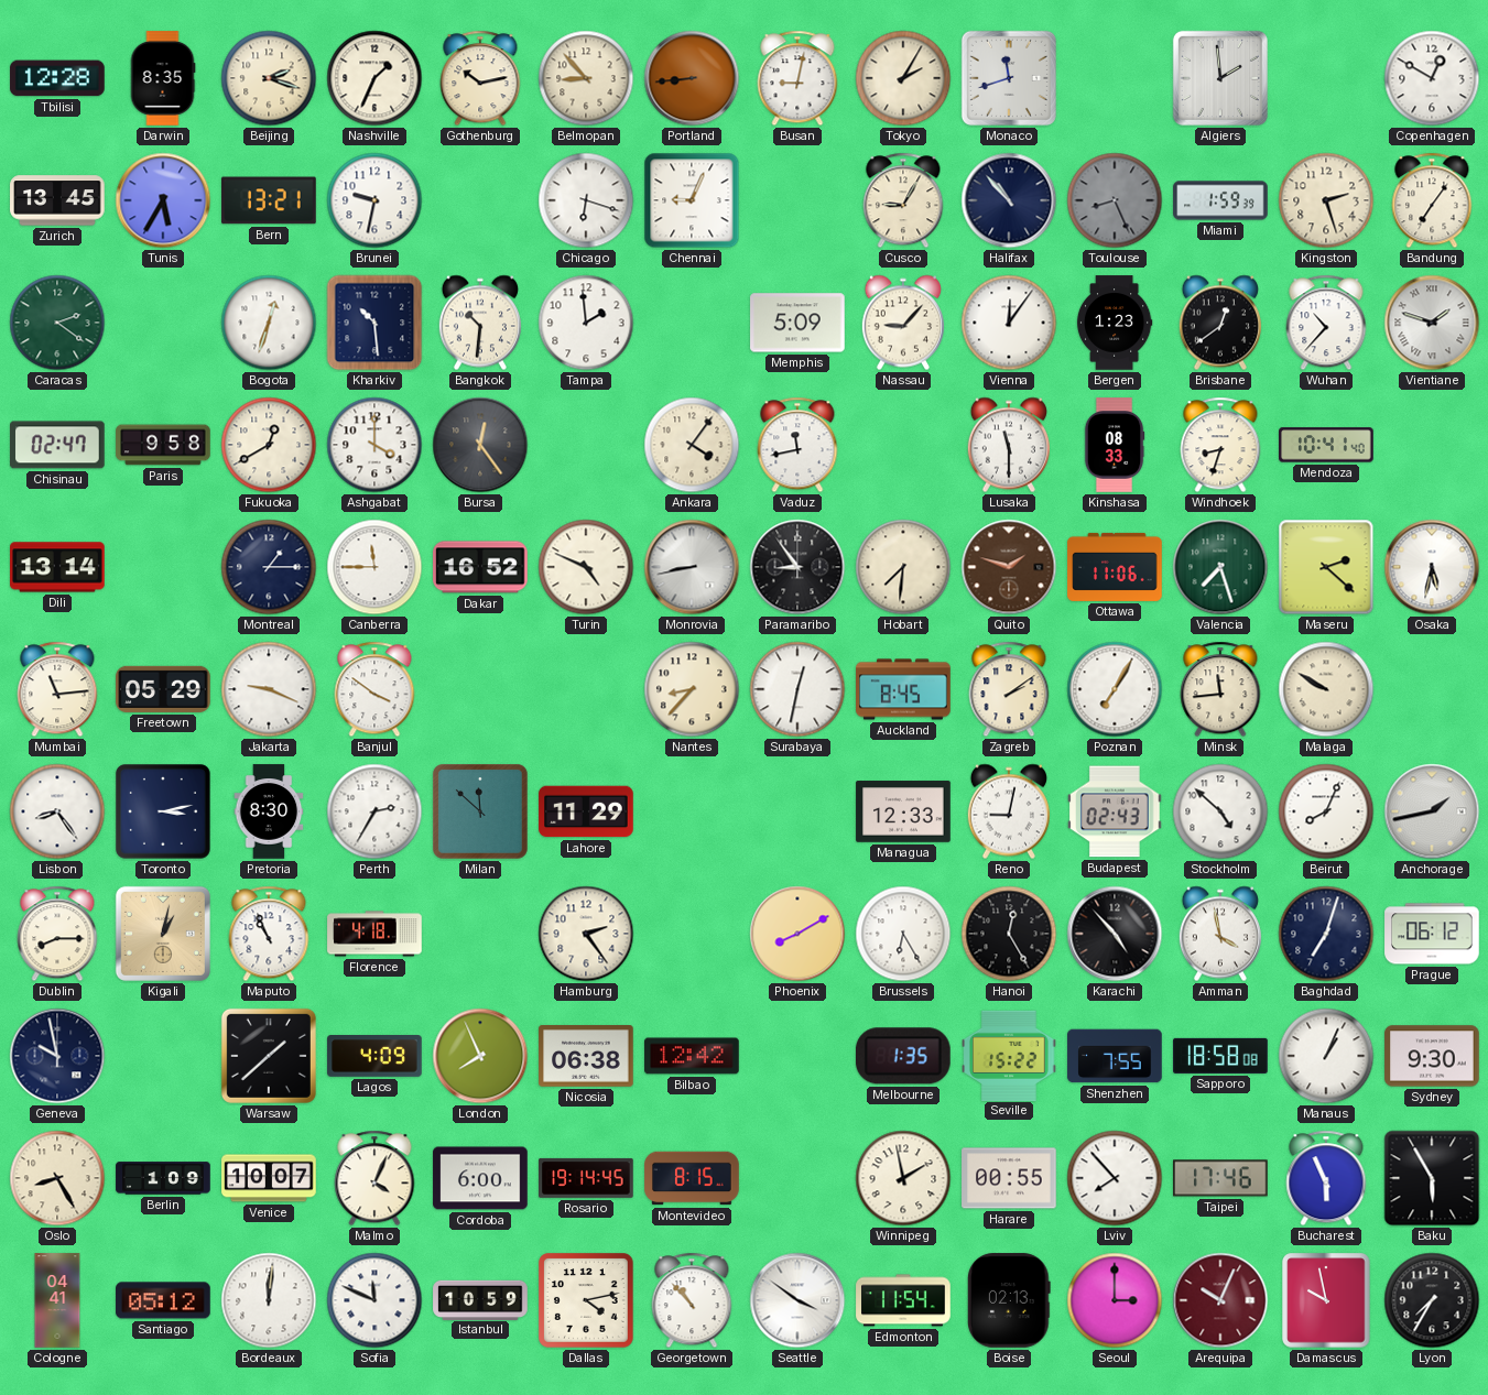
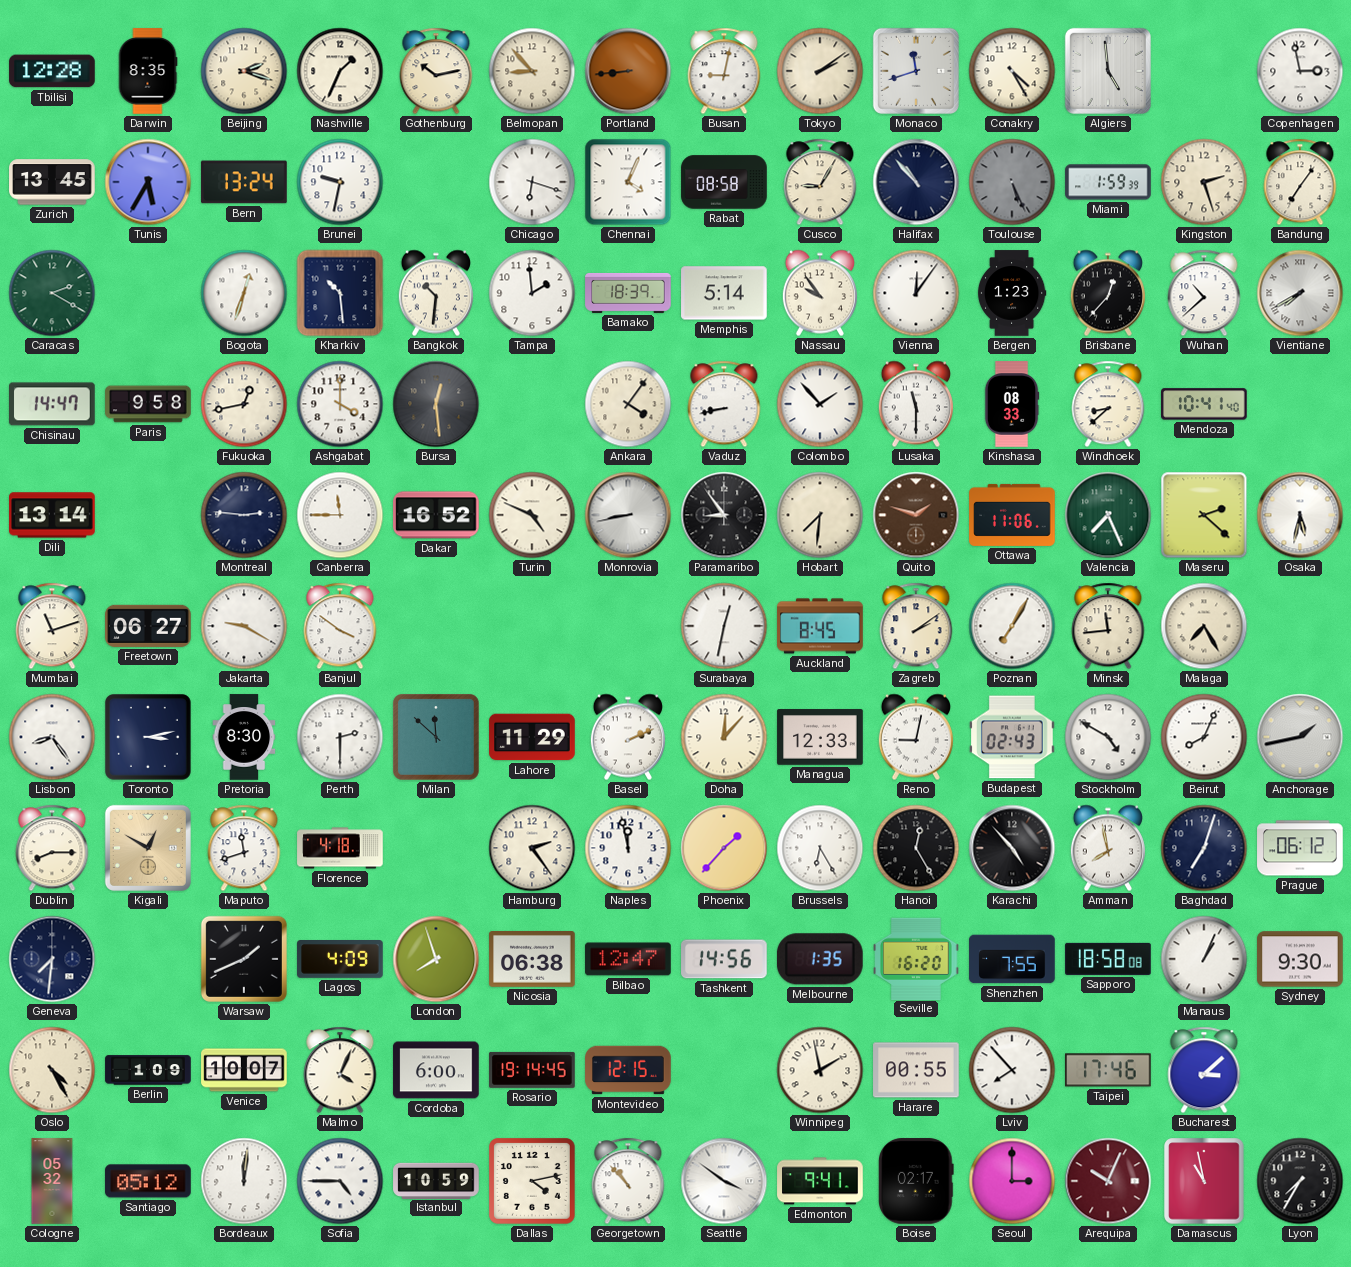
Tokyo: 2:05 -> 2:09
Conakry: none -> 4:25
Algiers: 1:59 -> 4:59
Copenhagen: 12:50 -> 2:58
Bern: 13:21 -> 13:24
Chennai: 9:04 -> 4:04
Rabat: none -> 08:58
Toulouse: 8:26 -> 5:26
Caracas: 2:21 -> 2:20
Bamako: none -> 18:39
Memphis: 5:09 -> 5:14
Nassau: 9:07 -> 9:54
Brisbane: 12:39 -> 12:37
Wuhan: 10:37 -> 10:38
Vientiane: 1:48 -> 7:40
Chisinau: 02:47 -> 14:47
Fukuoka: 12:40 -> 12:43
Bursa: 12:24 -> 12:29
Vaduz: 11:43 -> 8:43
Colombo: none -> 1:53
Windhoek: 8:33 -> 8:38
Montreal: 1:15 -> 2:46
Valencia: 7:27 -> 7:26
Mumbai: 11:14 -> 11:12
Freetown: 05:29 -> 06:27
Jakarta: 9:19 -> 9:20
Nantes: 8:37 -> none
Malaga: 9:50 -> 7:25
Perth: 2:35 -> 2:30
Basel: none -> 2:11
Doha: none -> 12:07
Stockholm: 4:52 -> 4:50
Kigali: 1:02 -> 12:50
Maputo: 10:56 -> 11:42
Naples: none -> 11:58
Phoenix: 8:10 -> 1:37
Amman: 3:58 -> 7:58
Geneva: 9:58 -> 7:31
Warsaw: 1:38 -> 1:41
London: 7:56 -> 7:57
Bilbao: 12:42 -> 12:47
Tashkent: none -> 14:56
Seville: 15:22 -> 16:20
Oslo: 8:25 -> 4:25
Montevideo: 8:15 -> 12:15
Bucharest: 5:56 -> 3:08
Baku: 5:55 -> none
Cologne: 04:41 -> 05:32
Sofia: 11:49 -> 4:45
Edmonton: 11:54 -> 9:41
Boise: 02:13 -> 02:17
Damascus: 9:58 -> 10:58
